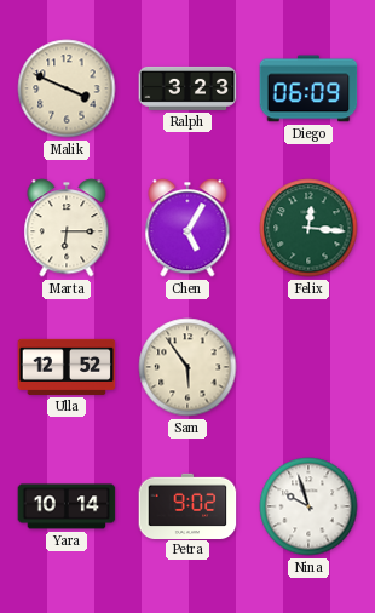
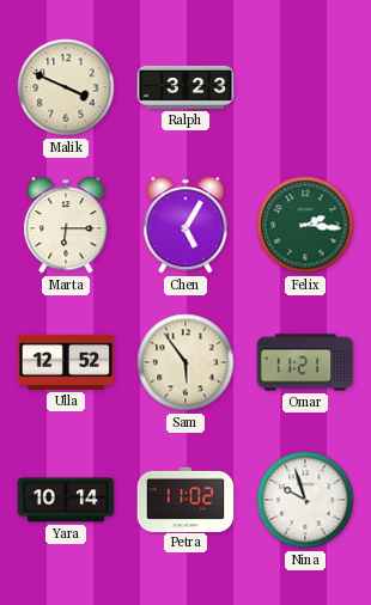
Diego: 06:09 -> none
Felix: 12:16 -> 2:16
Omar: none -> 11:21
Petra: 9:02 -> 11:02
